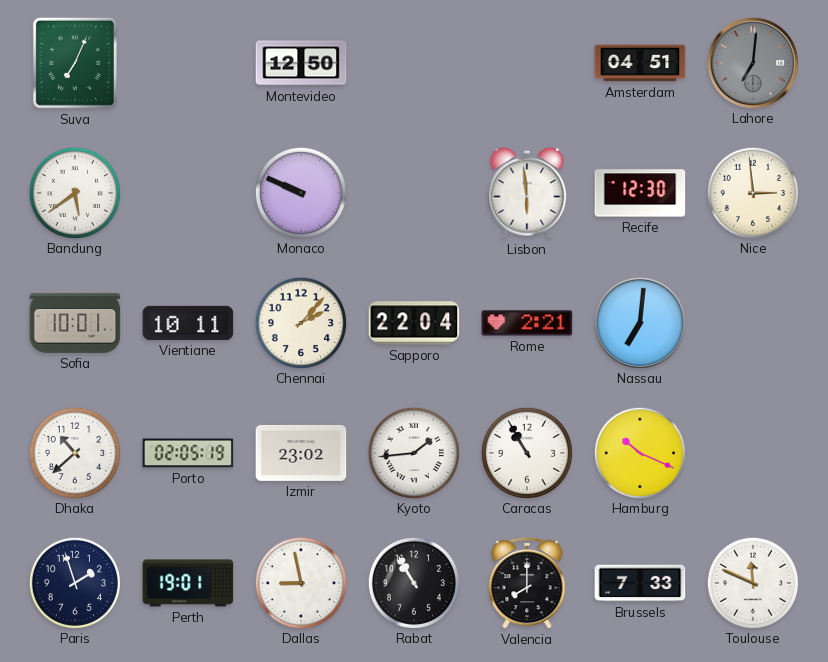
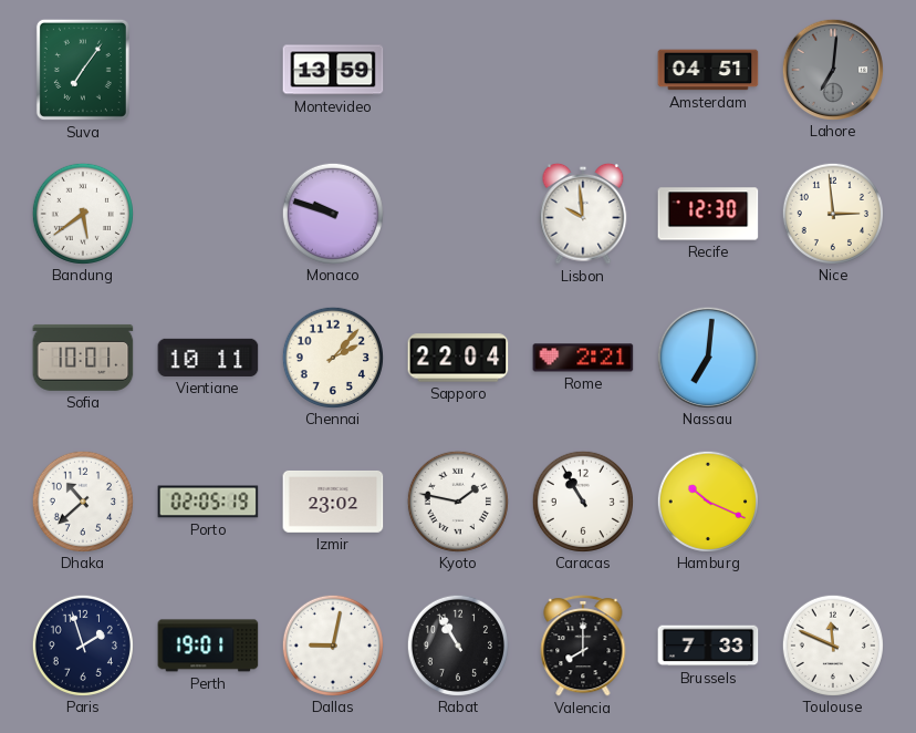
Suva: 7:04 -> 7:06
Montevideo: 12:50 -> 13:59
Monaco: 9:49 -> 9:48
Lisbon: 5:59 -> 9:59
Kyoto: 1:44 -> 1:47
Dallas: 8:58 -> 9:02
